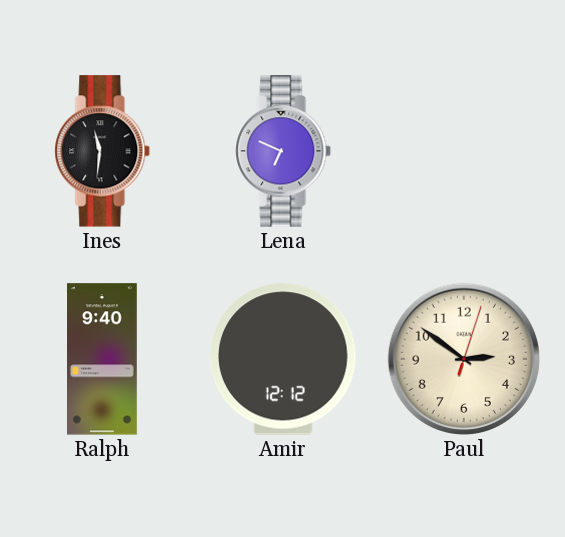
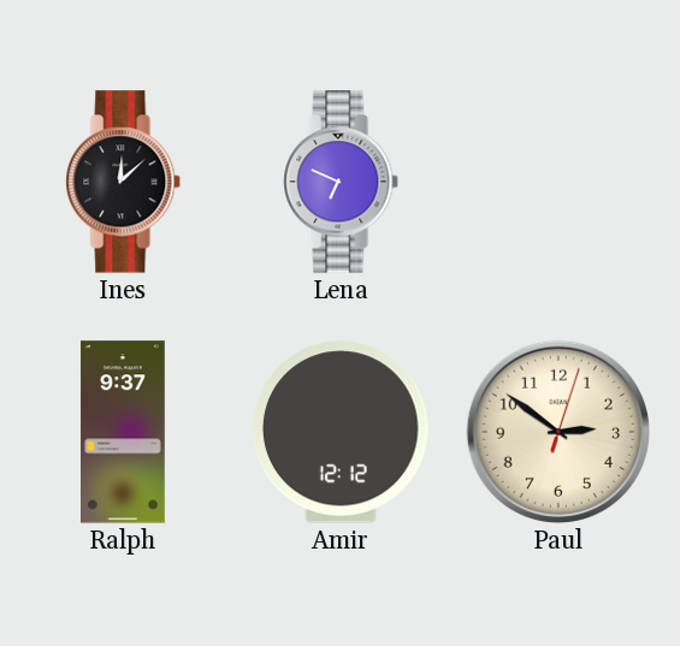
Ines: 11:31 -> 12:08
Ralph: 9:40 -> 9:37
